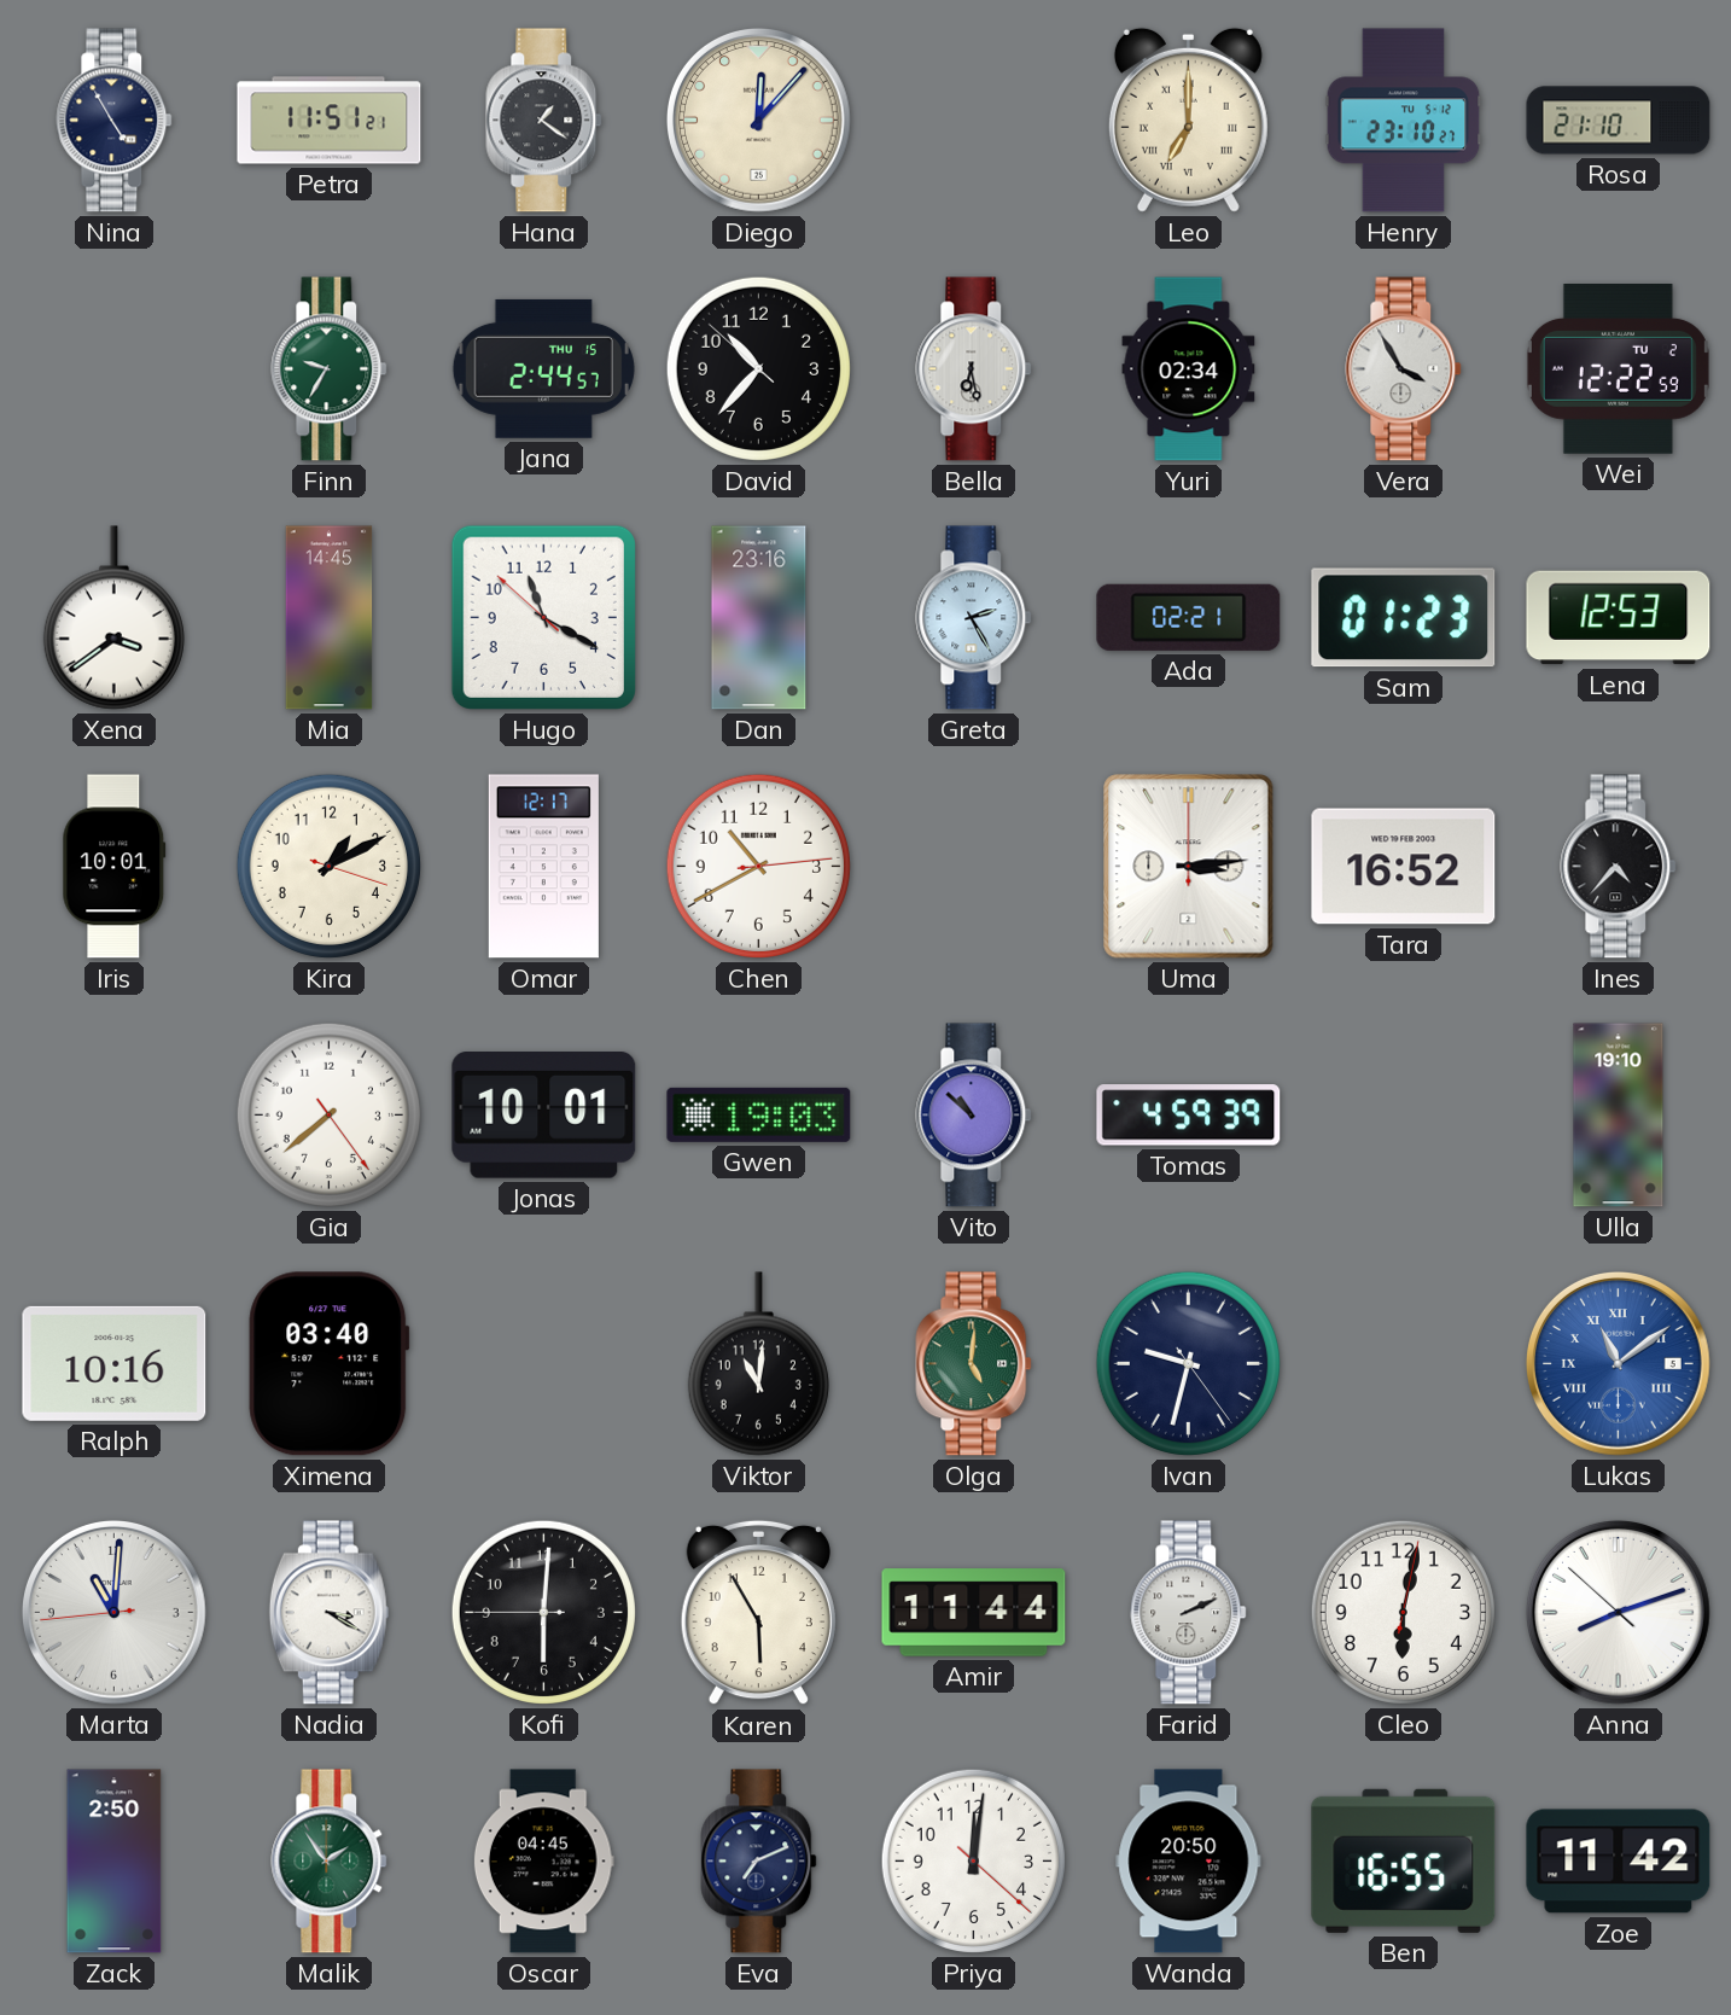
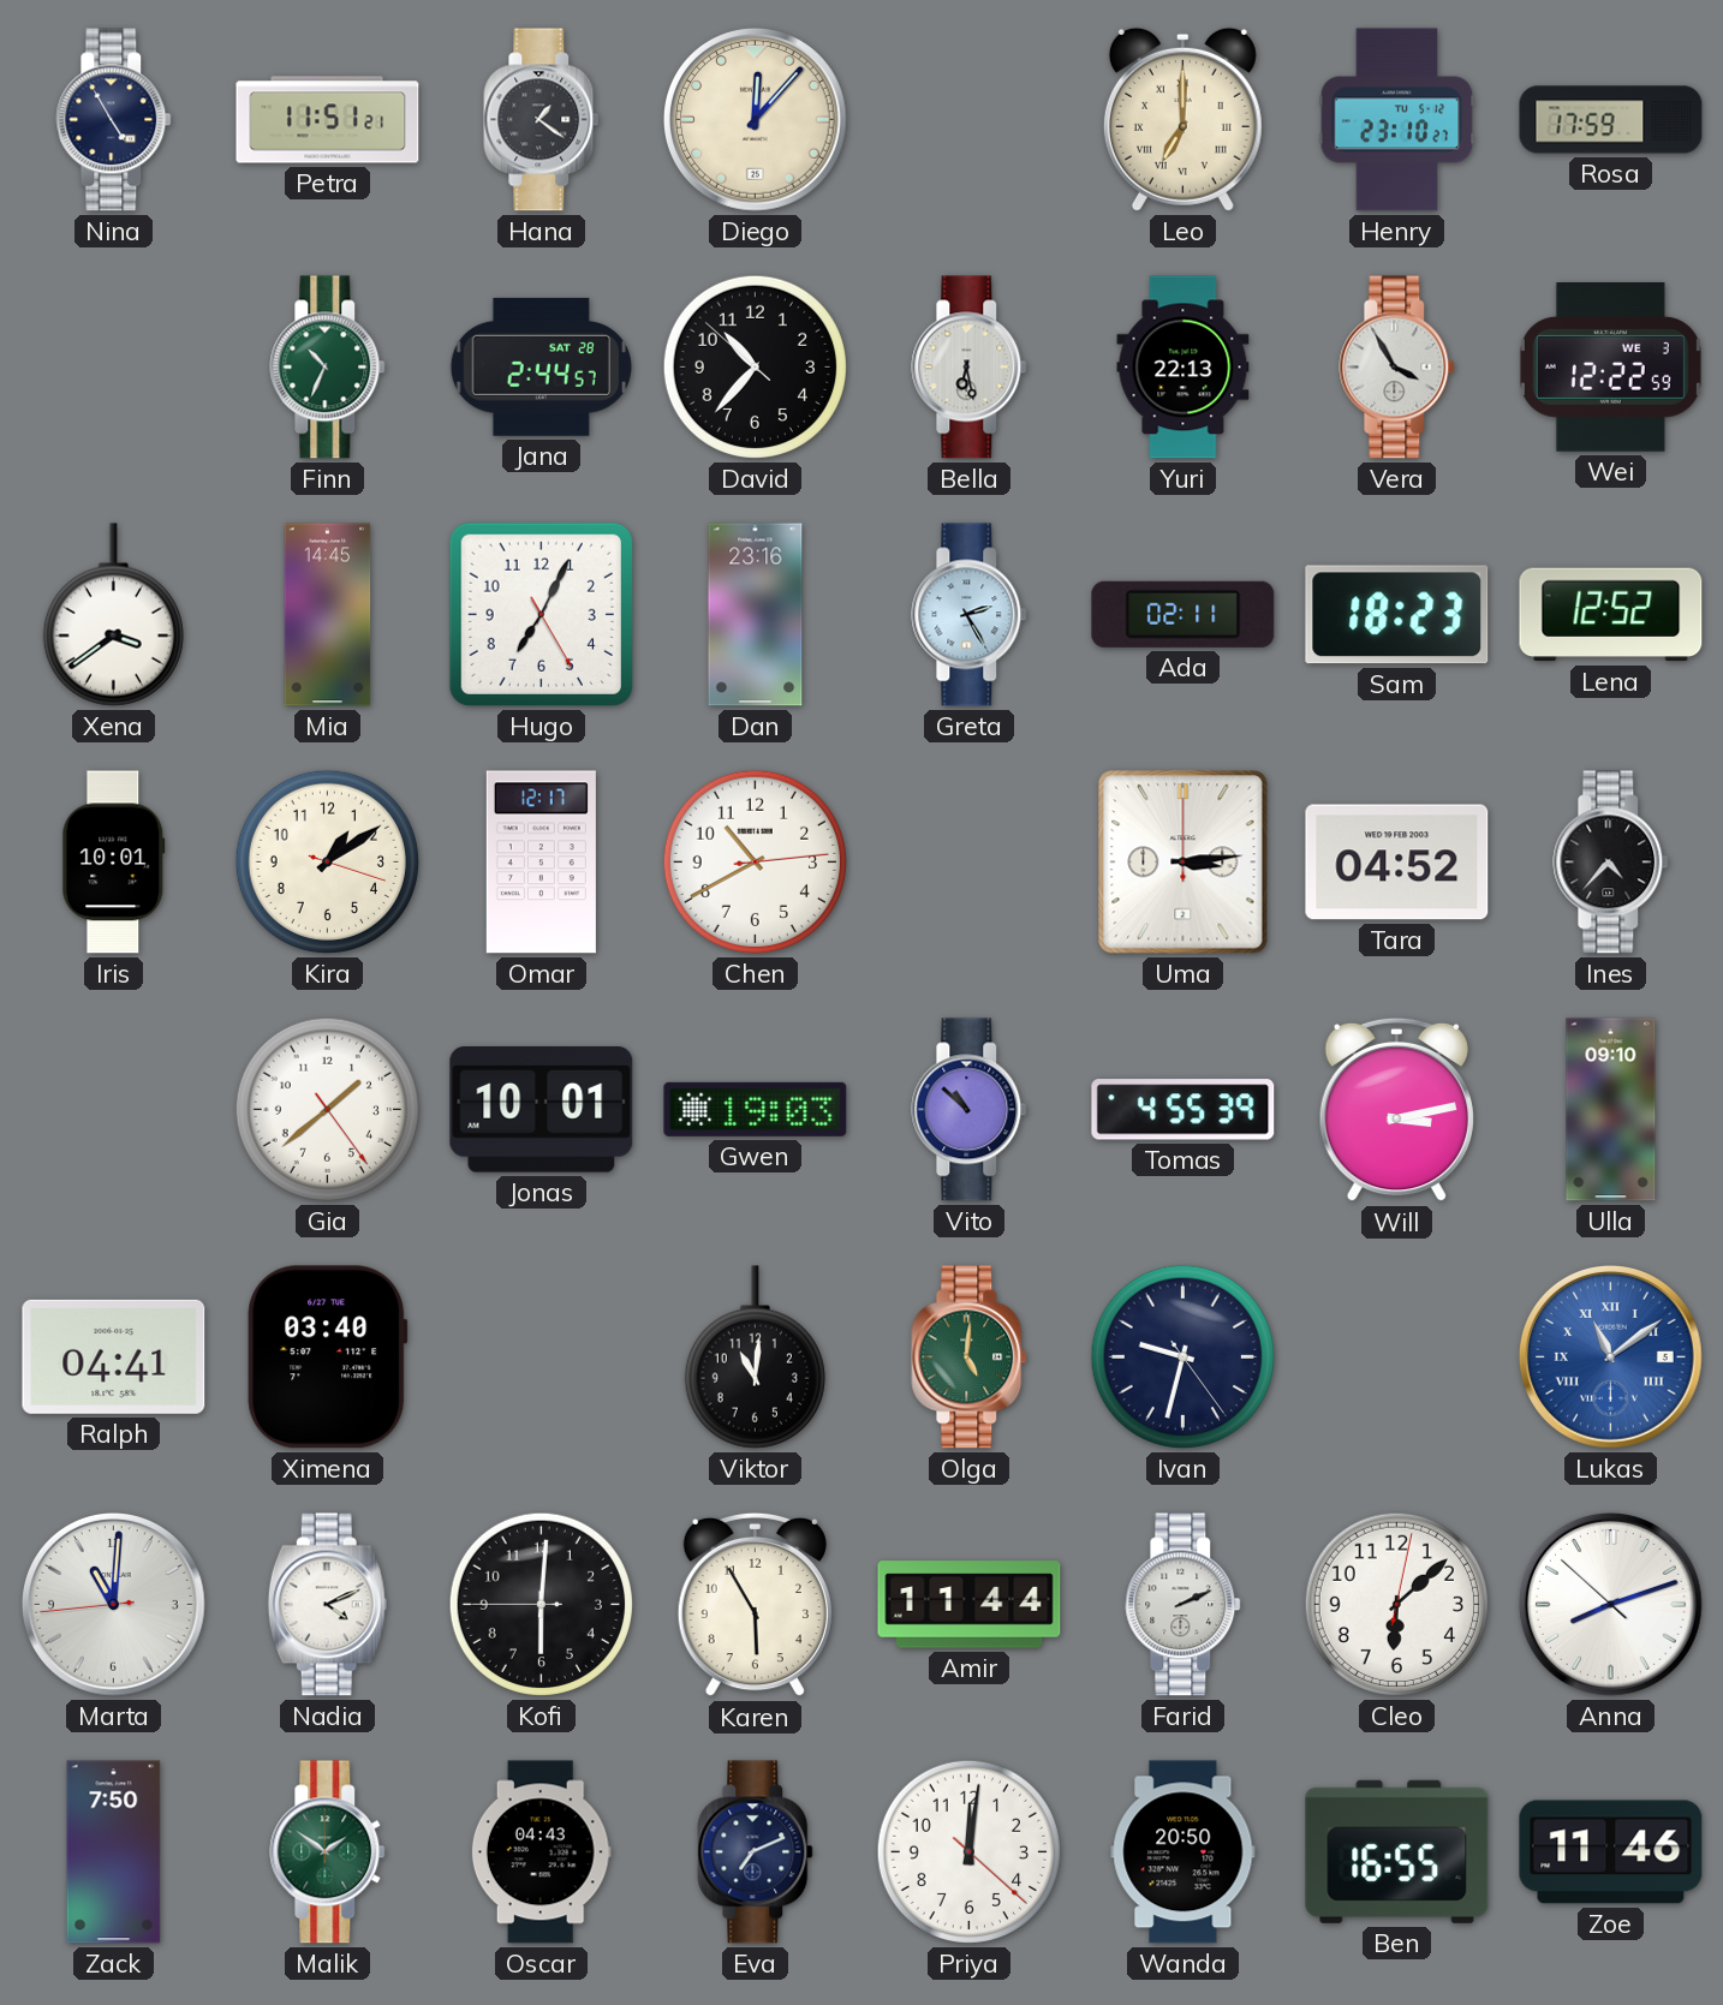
Rosa: 21:10 -> 17:59
Finn: 9:35 -> 10:34
Jana date: THU 15 -> SAT 28
Yuri: 02:34 -> 22:13
Wei date: TU 2 -> WE 3
Hugo: 11:19 -> 7:04
Ada: 02:21 -> 02:11
Sam: 01:23 -> 18:23
Lena: 12:53 -> 12:52
Kira: 1:10 -> 1:09
Tara: 16:52 -> 04:52
Gia: 7:38 -> 1:38
Tomas: 4:59 -> 4:55
Will: none -> 3:13
Ulla: 19:10 -> 09:10
Ralph: 10:16 -> 04:41
Nadia: 3:20 -> 4:11
Cleo: 6:02 -> 6:08
Zack: 2:50 -> 7:50
Malik: 1:54 -> 1:51
Oscar: 04:45 -> 04:43
Zoe: 11:42 -> 11:46
